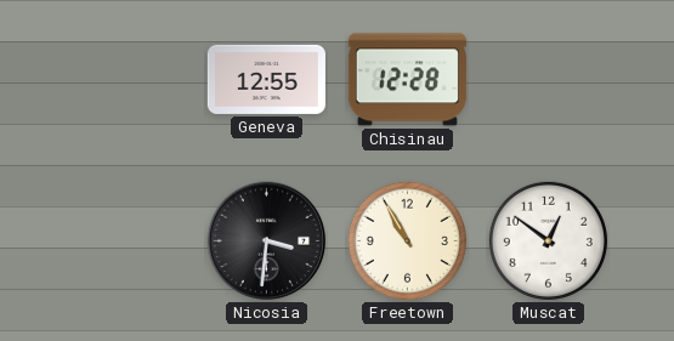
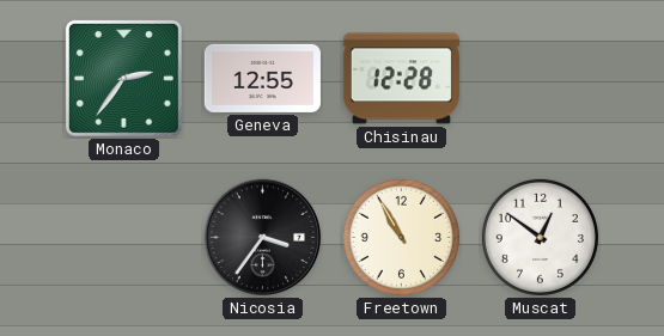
Monaco: none -> 2:36
Nicosia: 3:31 -> 3:36
